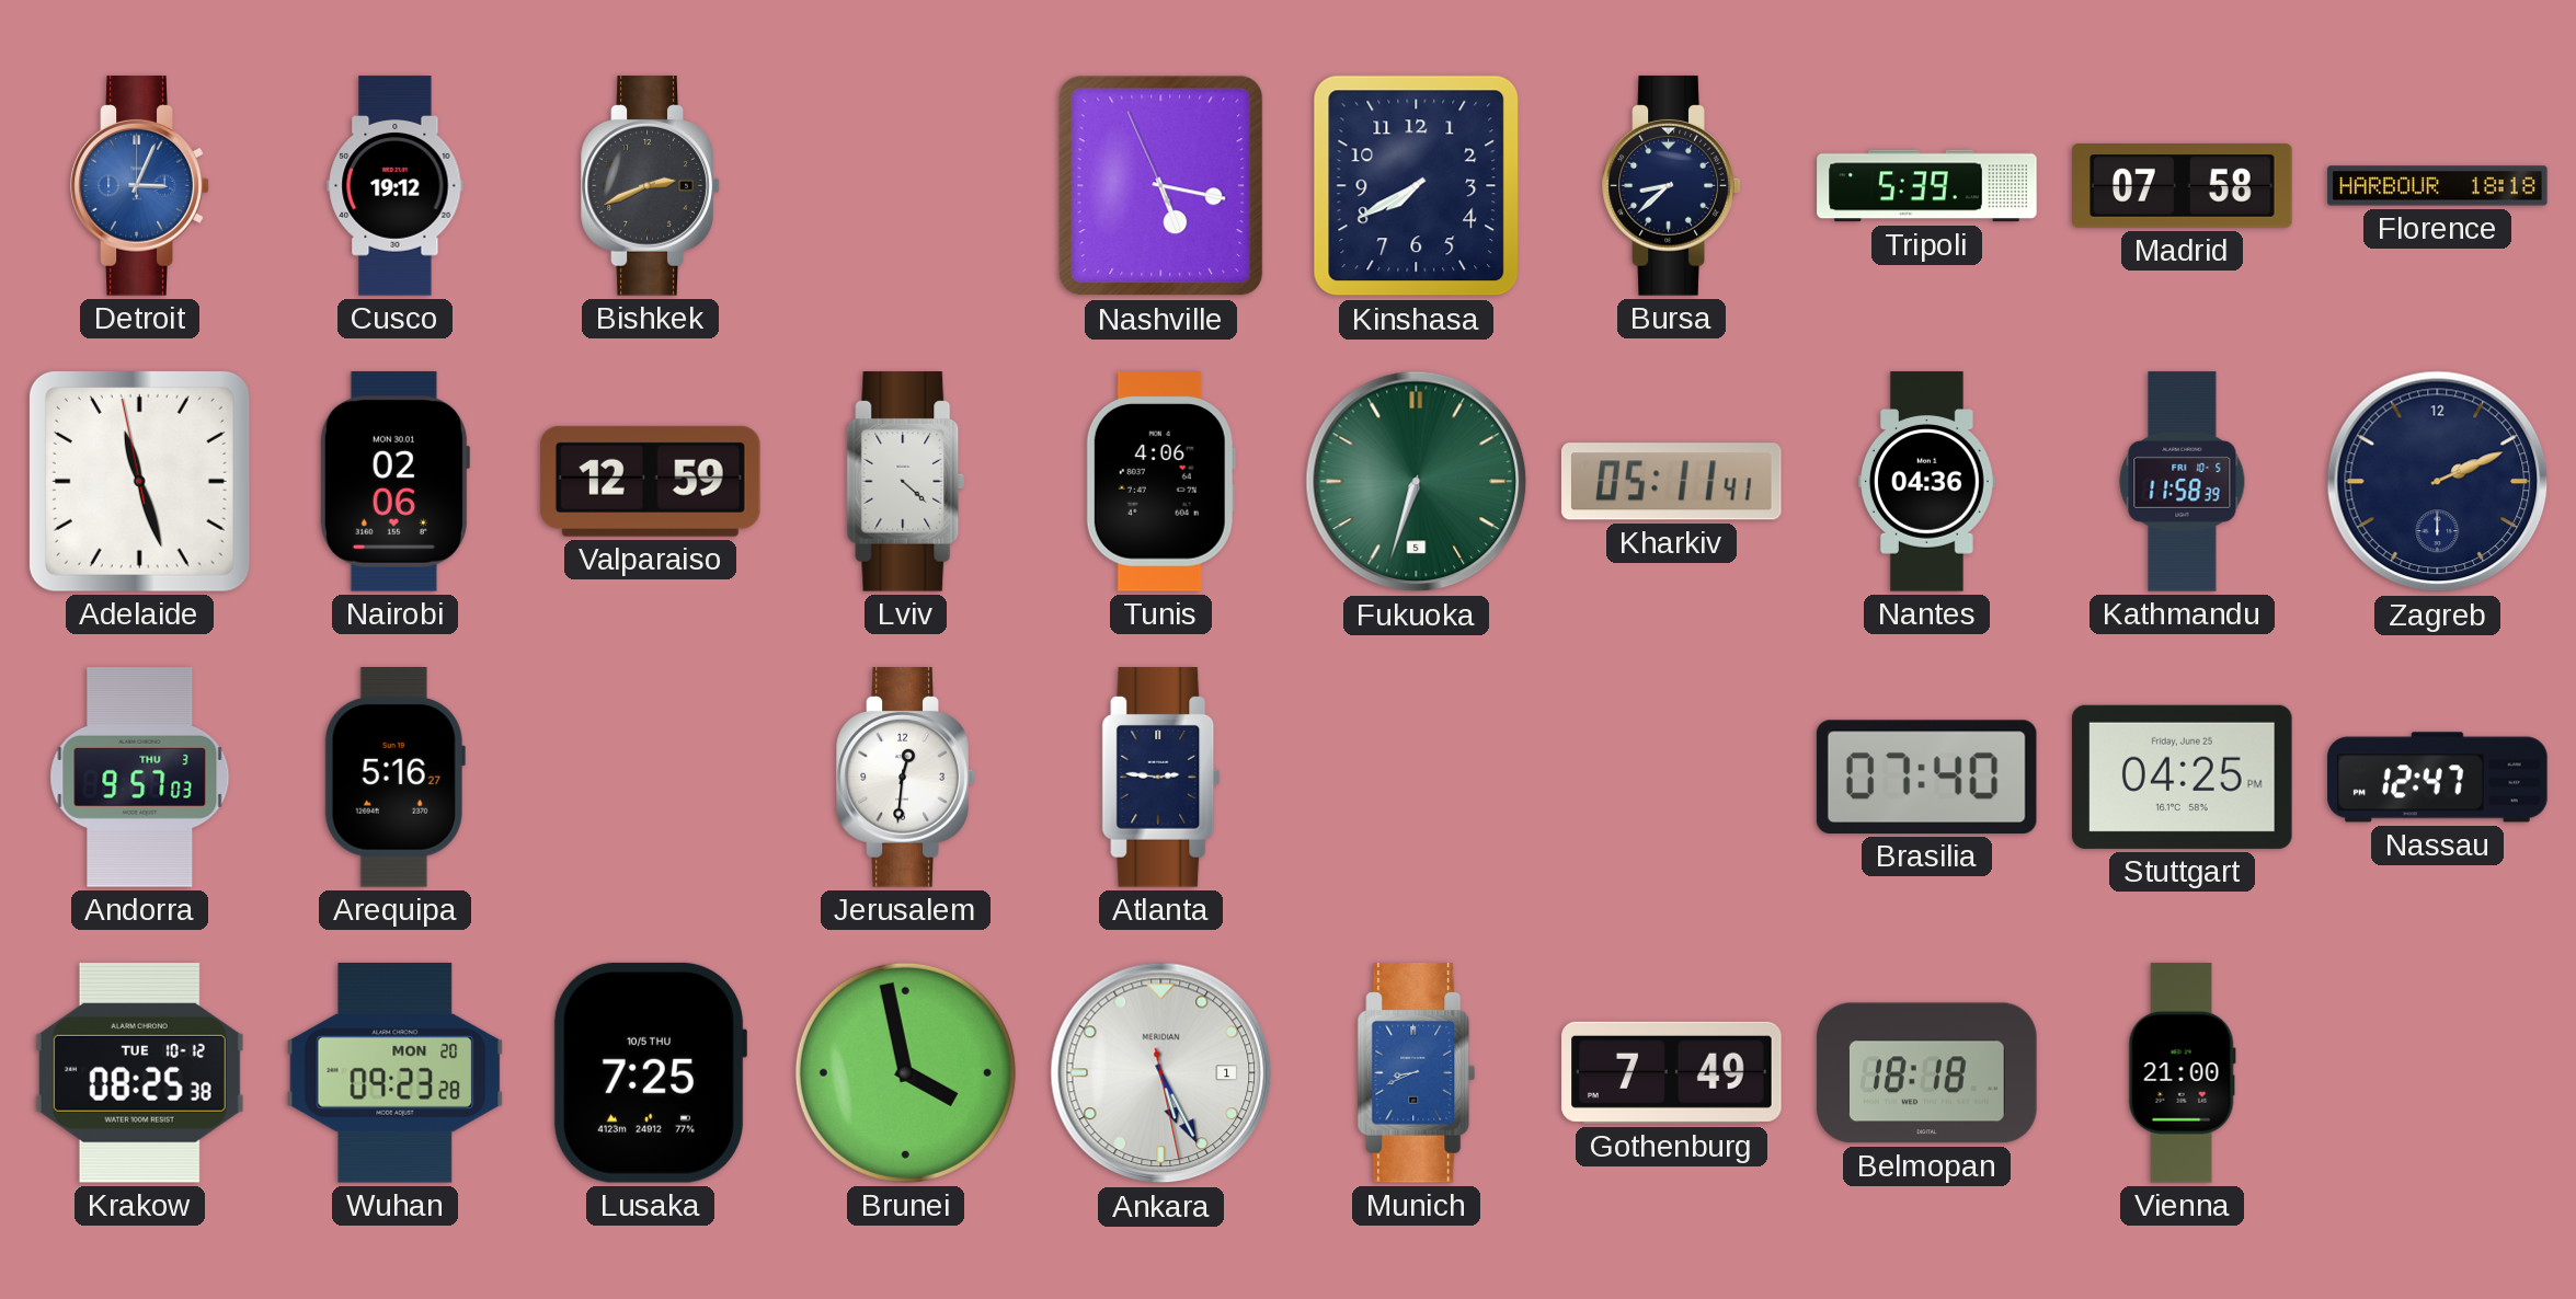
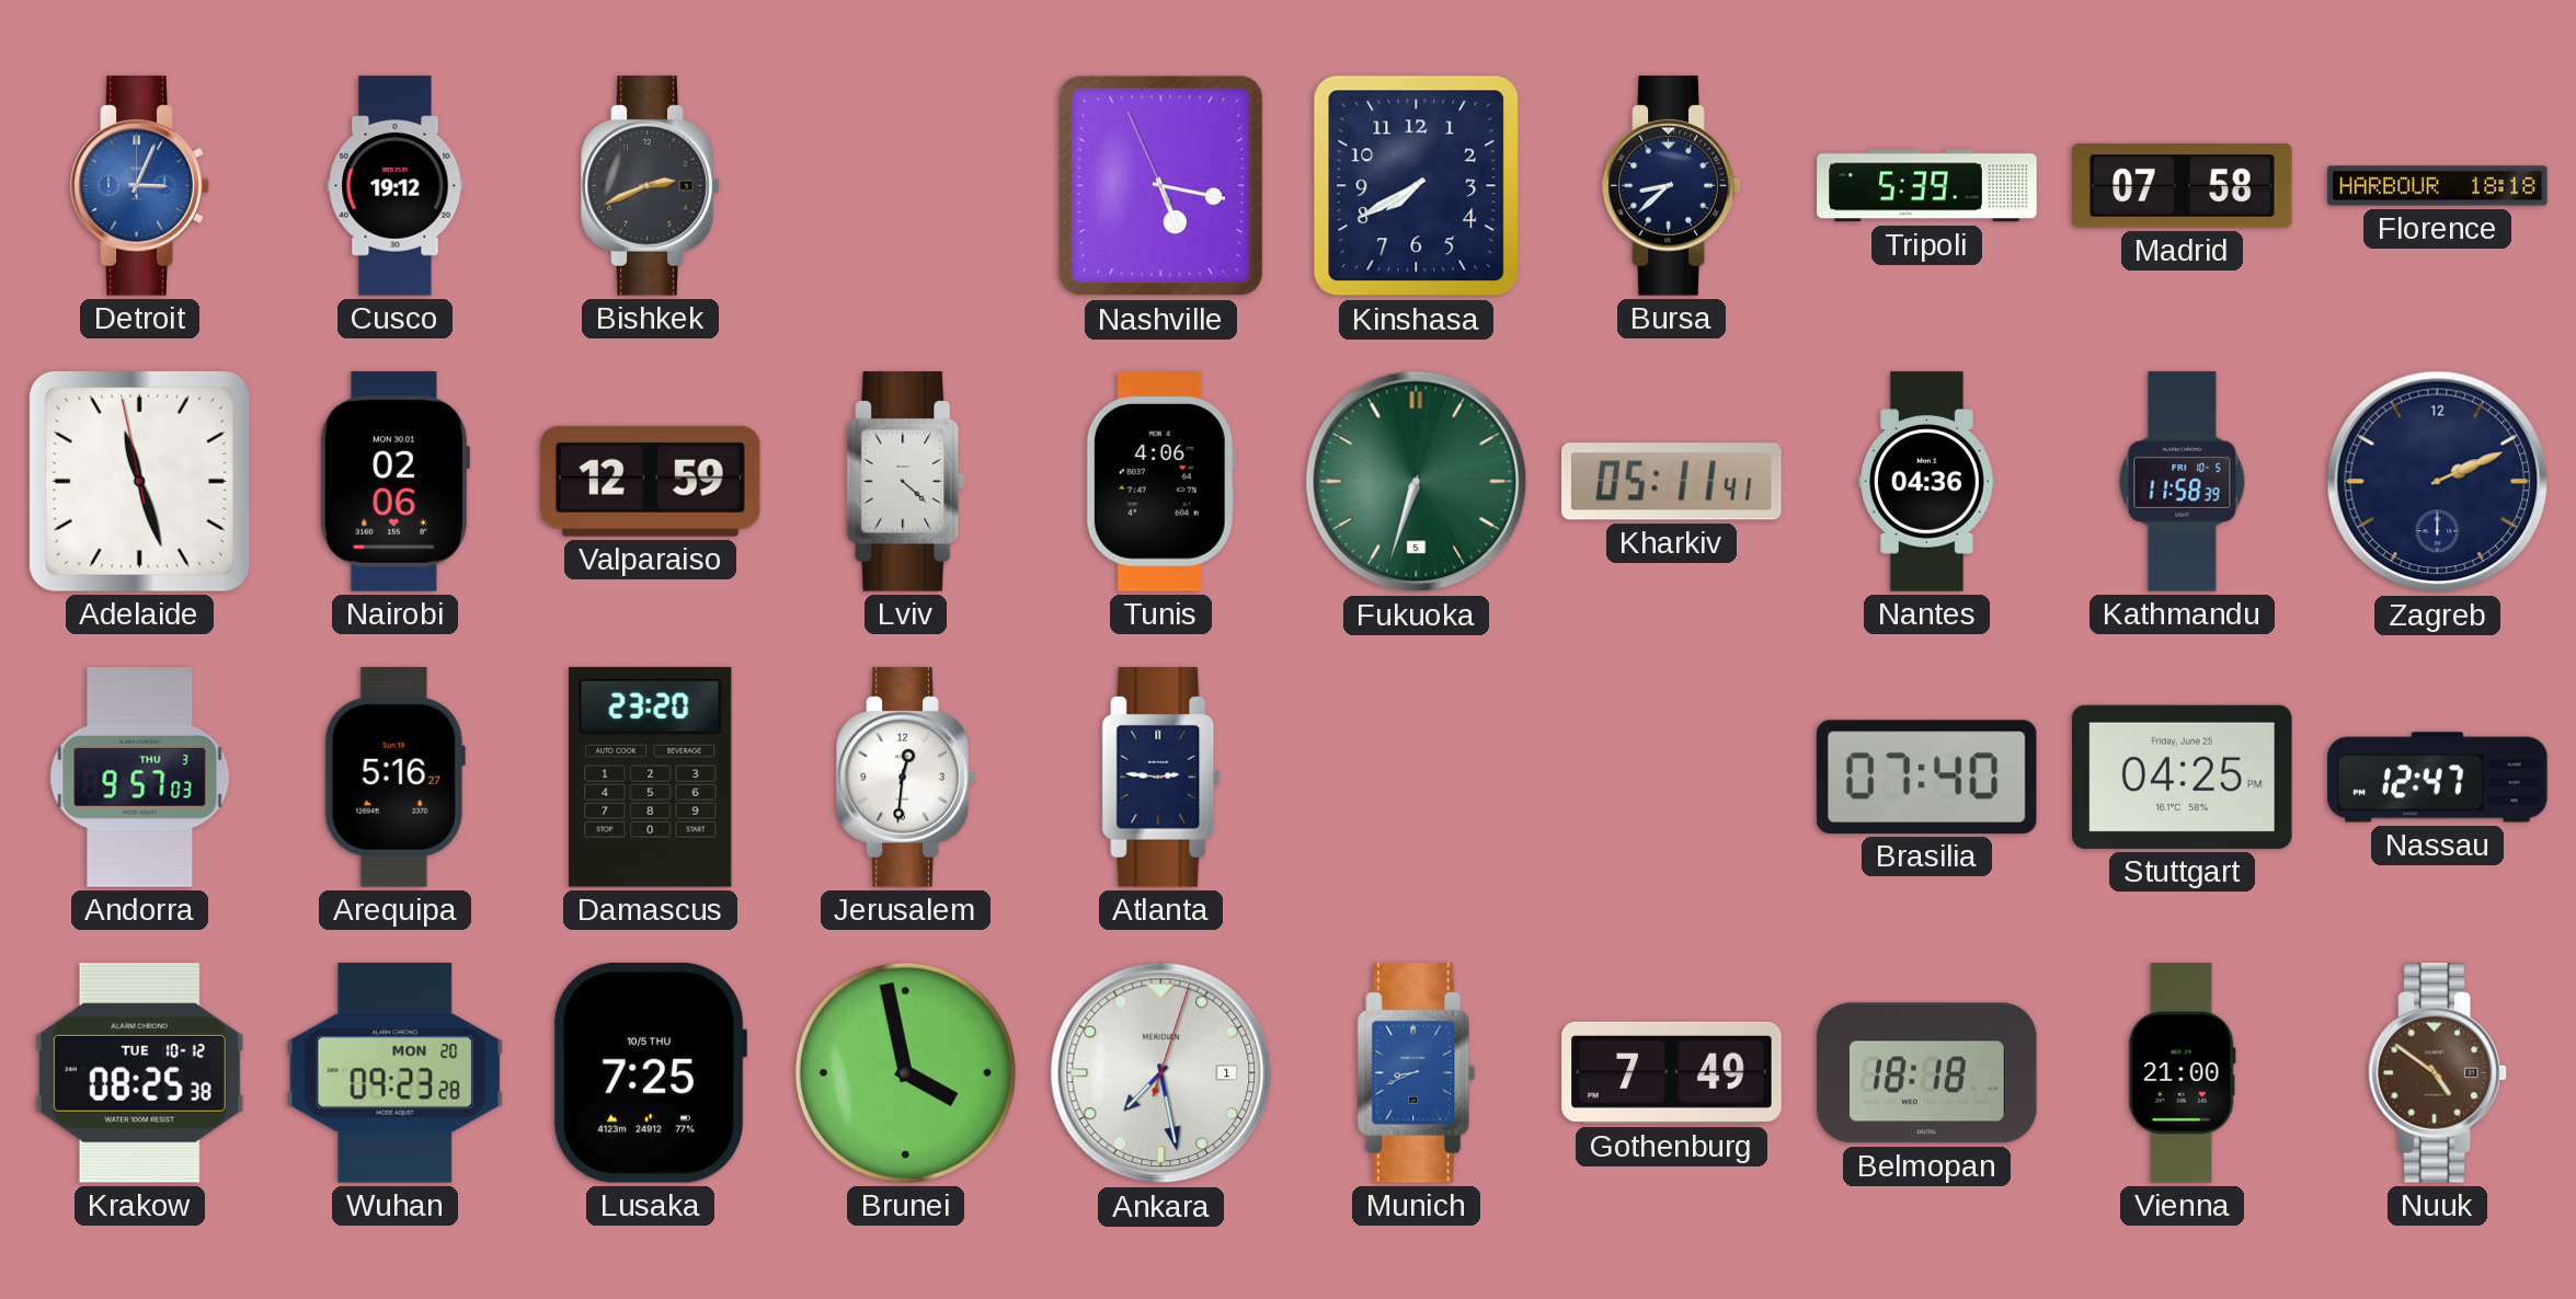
Damascus: none -> 23:20
Ankara: 5:25 -> 7:28
Nuuk: none -> 4:51
